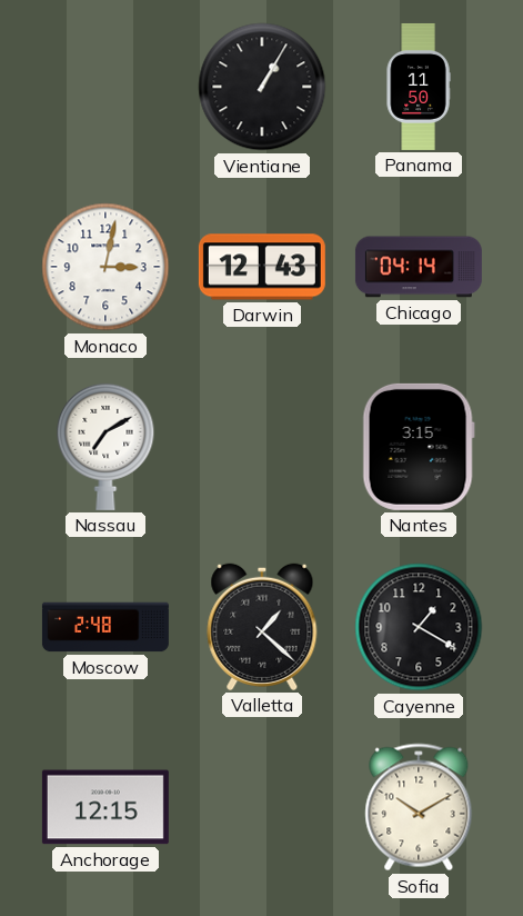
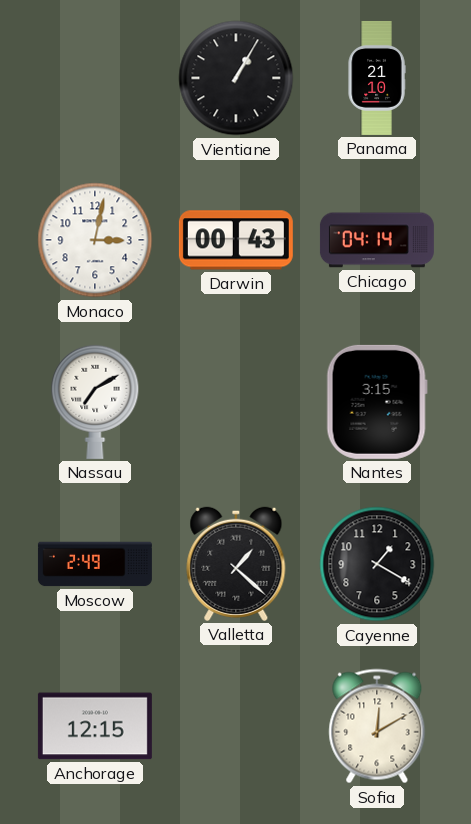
Panama: 11:50 -> 21:10
Darwin: 12:43 -> 00:43
Moscow: 2:48 -> 2:49
Sofia: 10:10 -> 12:10
